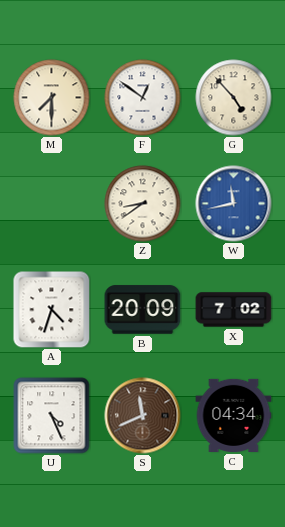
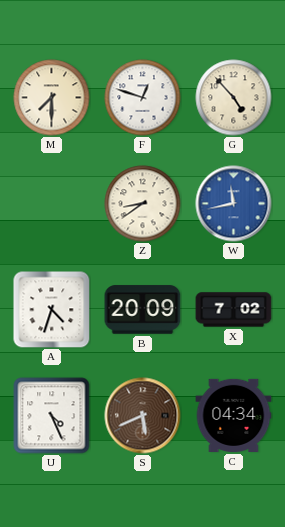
F: 12:51 -> 12:48
S: 11:41 -> 5:41
